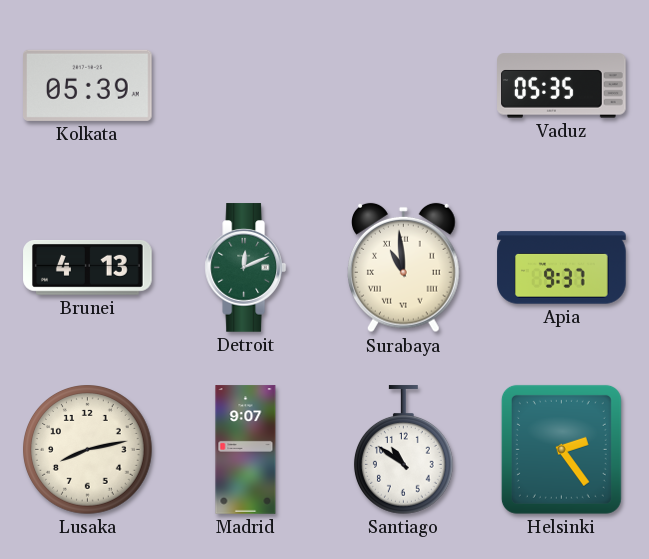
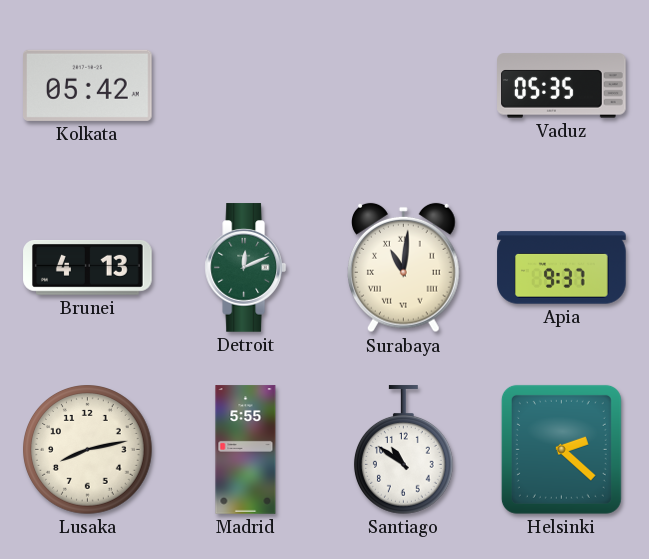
Kolkata: 05:39 -> 05:42
Surabaya: 10:59 -> 11:01
Madrid: 9:07 -> 5:55
Helsinki: 2:24 -> 2:22
